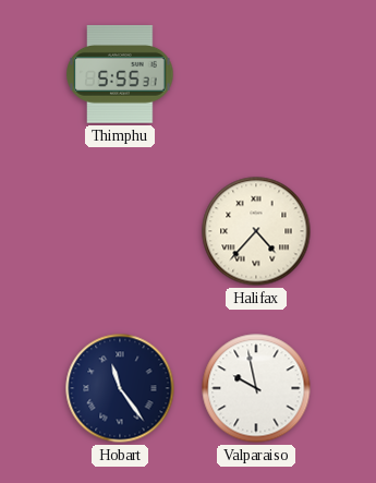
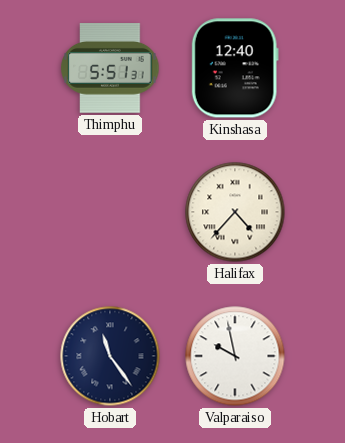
Thimphu: 5:55 -> 5:51
Kinshasa: none -> 12:40
